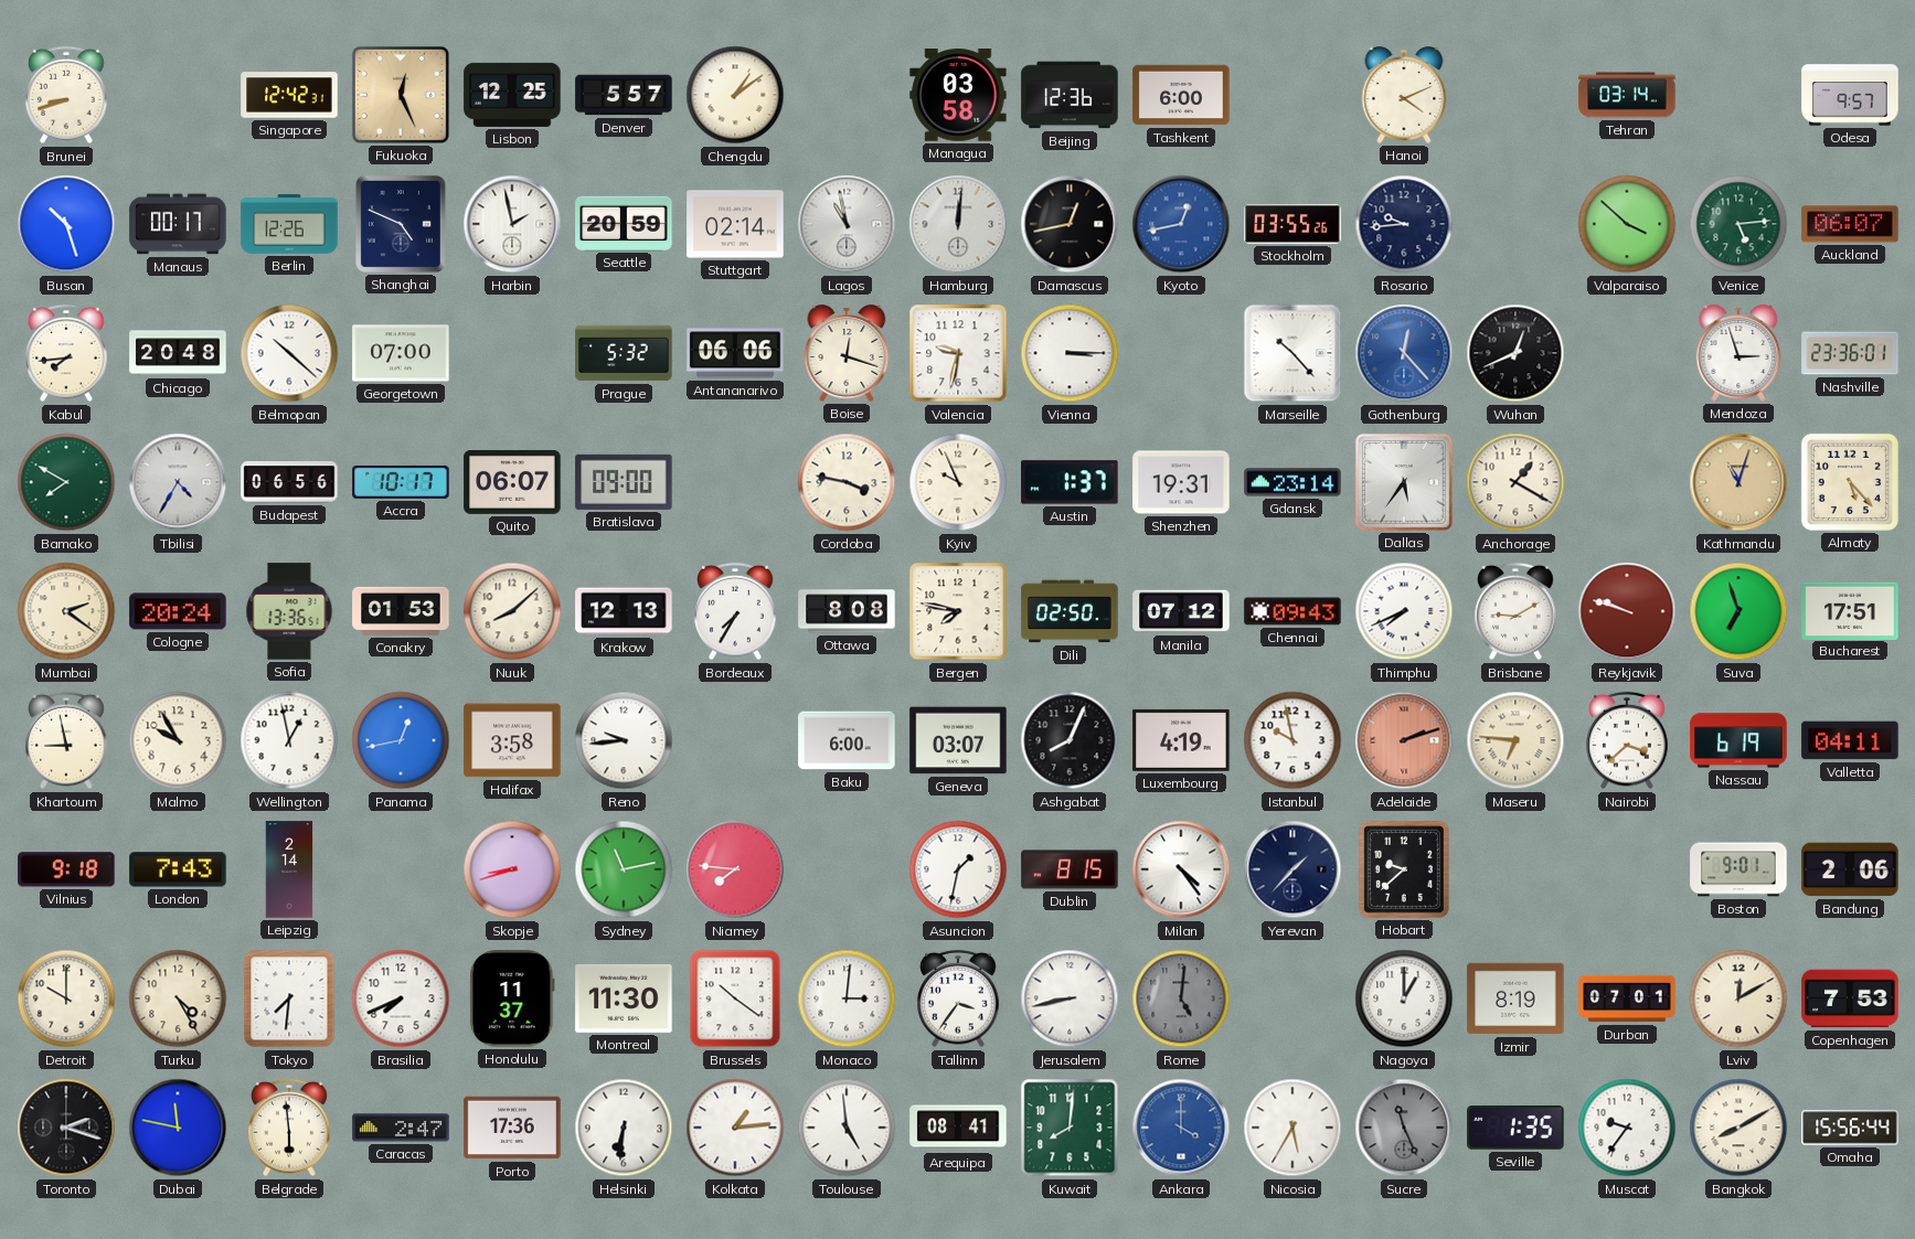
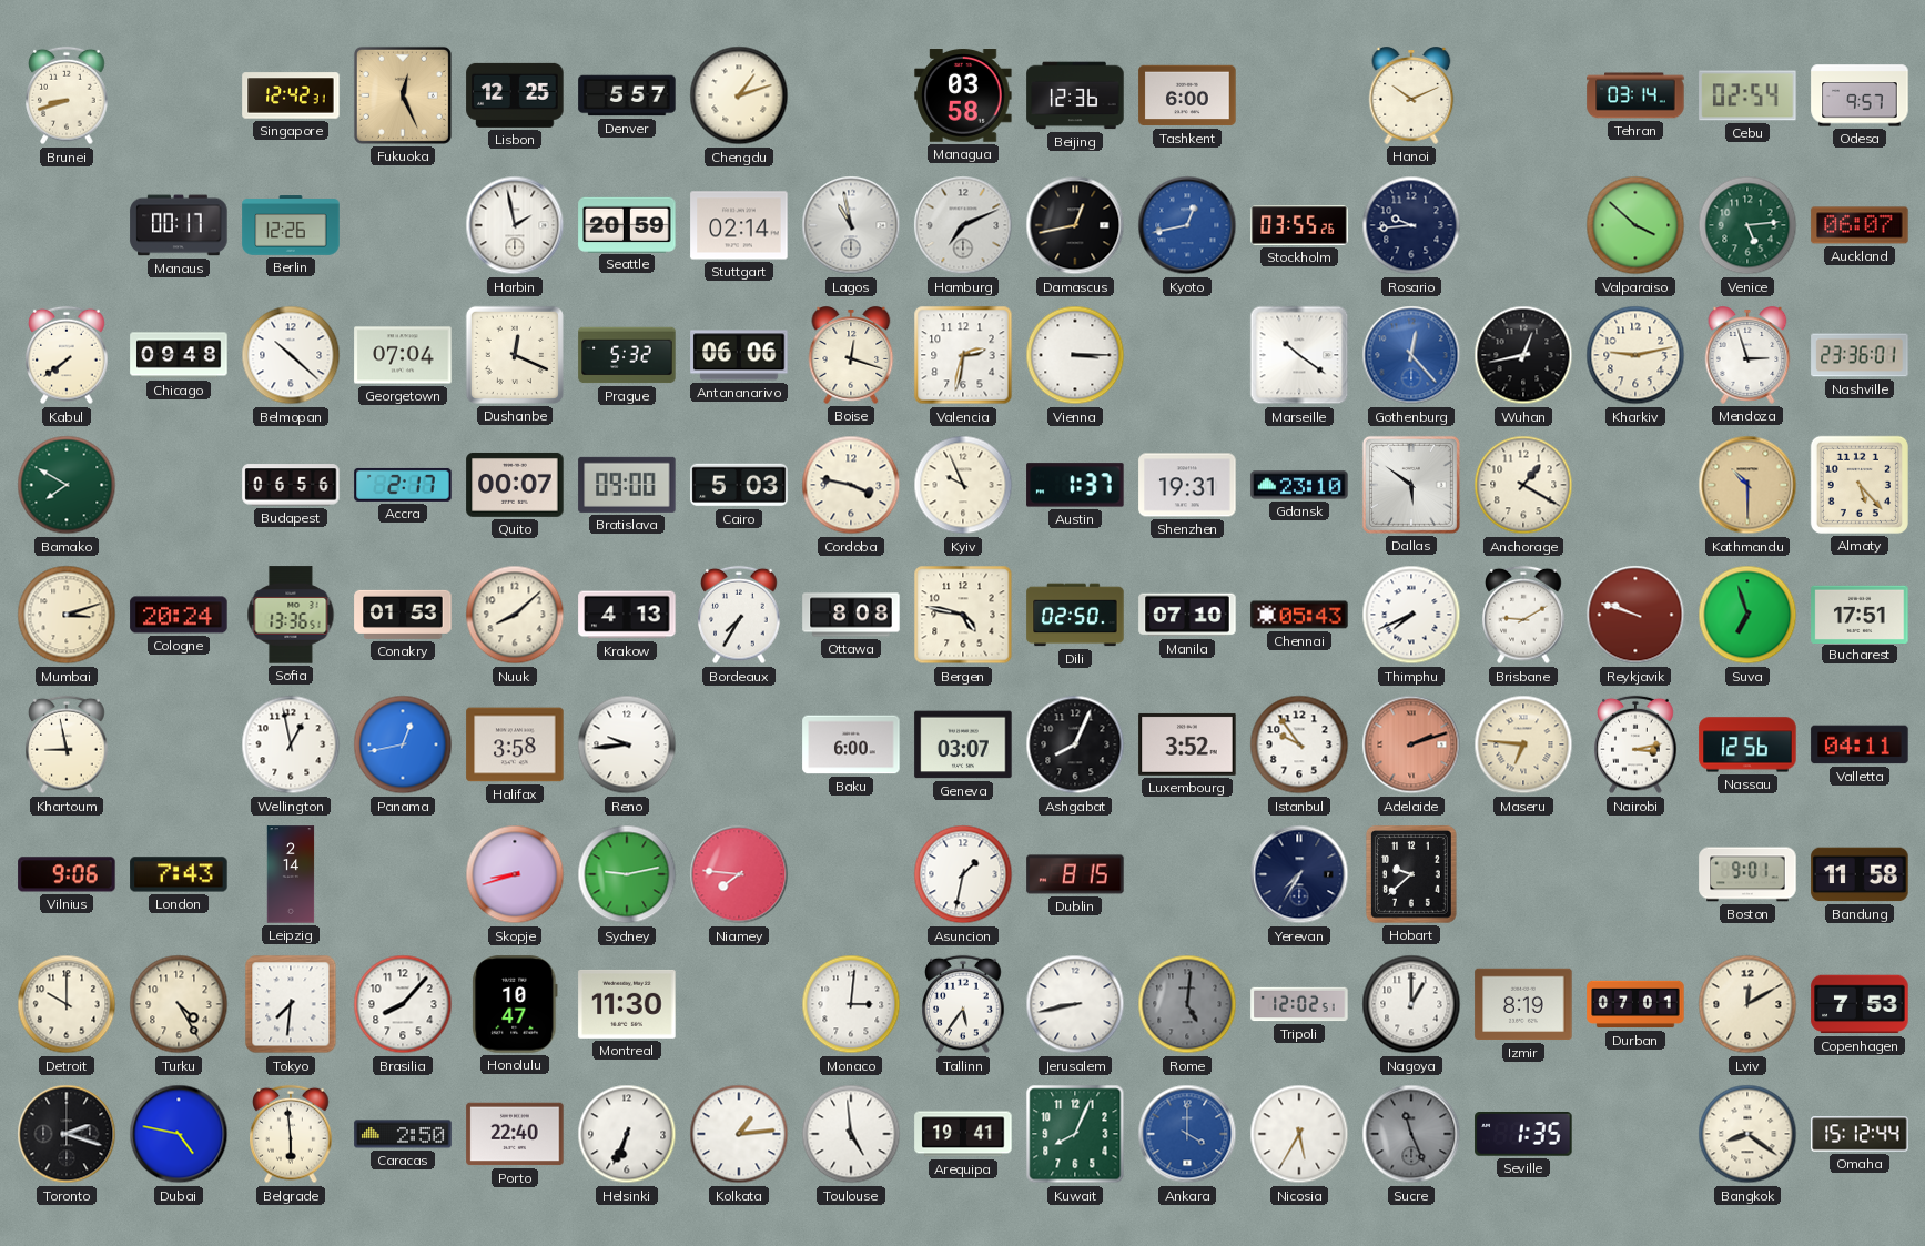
Chengdu: 1:09 -> 1:12
Hanoi: 4:11 -> 10:11
Cebu: none -> 02:54
Busan: 10:27 -> none
Shanghai: 4:49 -> none
Hamburg: 12:01 -> 7:11
Kabul: 7:44 -> 7:39
Chicago: 20:48 -> 09:48
Georgetown: 07:00 -> 07:04
Dushanbe: none -> 12:19
Valencia: 9:32 -> 2:32
Marseille: 10:23 -> 10:21
Wuhan: 12:41 -> 12:43
Kharkiv: none -> 9:13
Tbilisi: 4:35 -> none
Accra: 10:17 -> 2:17
Quito: 06:07 -> 00:07
Cairo: none -> 5:03
Gdansk: 23:14 -> 23:10
Dallas: 5:36 -> 5:51
Kathmandu: 11:03 -> 10:30
Mumbai: 2:21 -> 3:12
Krakow: 12:13 -> 4:13
Bergen: 7:47 -> 4:47
Manila: 07:12 -> 07:10
Chennai: 09:43 -> 05:43
Malmo: 9:55 -> none
Luxembourg: 4:19 -> 3:52
Istanbul: 9:58 -> 9:54
Nairobi: 3:38 -> 3:13
Nassau: 6:19 -> 12:56
Vilnius: 9:18 -> 9:06
Sydney: 11:13 -> 9:13
Milan: 4:24 -> none
Yerevan: 1:37 -> 7:35
Bandung: 2:06 -> 11:58
Brasilia: 7:41 -> 8:07
Honolulu: 11:37 -> 10:47
Brussels: 10:21 -> none
Tallinn: 3:36 -> 5:36
Tripoli: none -> 12:02
Dubai: 11:47 -> 4:47
Caracas: 2:47 -> 2:50
Porto: 17:36 -> 22:40
Helsinki: 6:31 -> 6:34
Arequipa: 08:41 -> 19:41
Kuwait: 8:01 -> 8:04
Muscat: 9:36 -> none
Bangkok: 8:10 -> 8:21
Omaha: 15:56 -> 15:12
